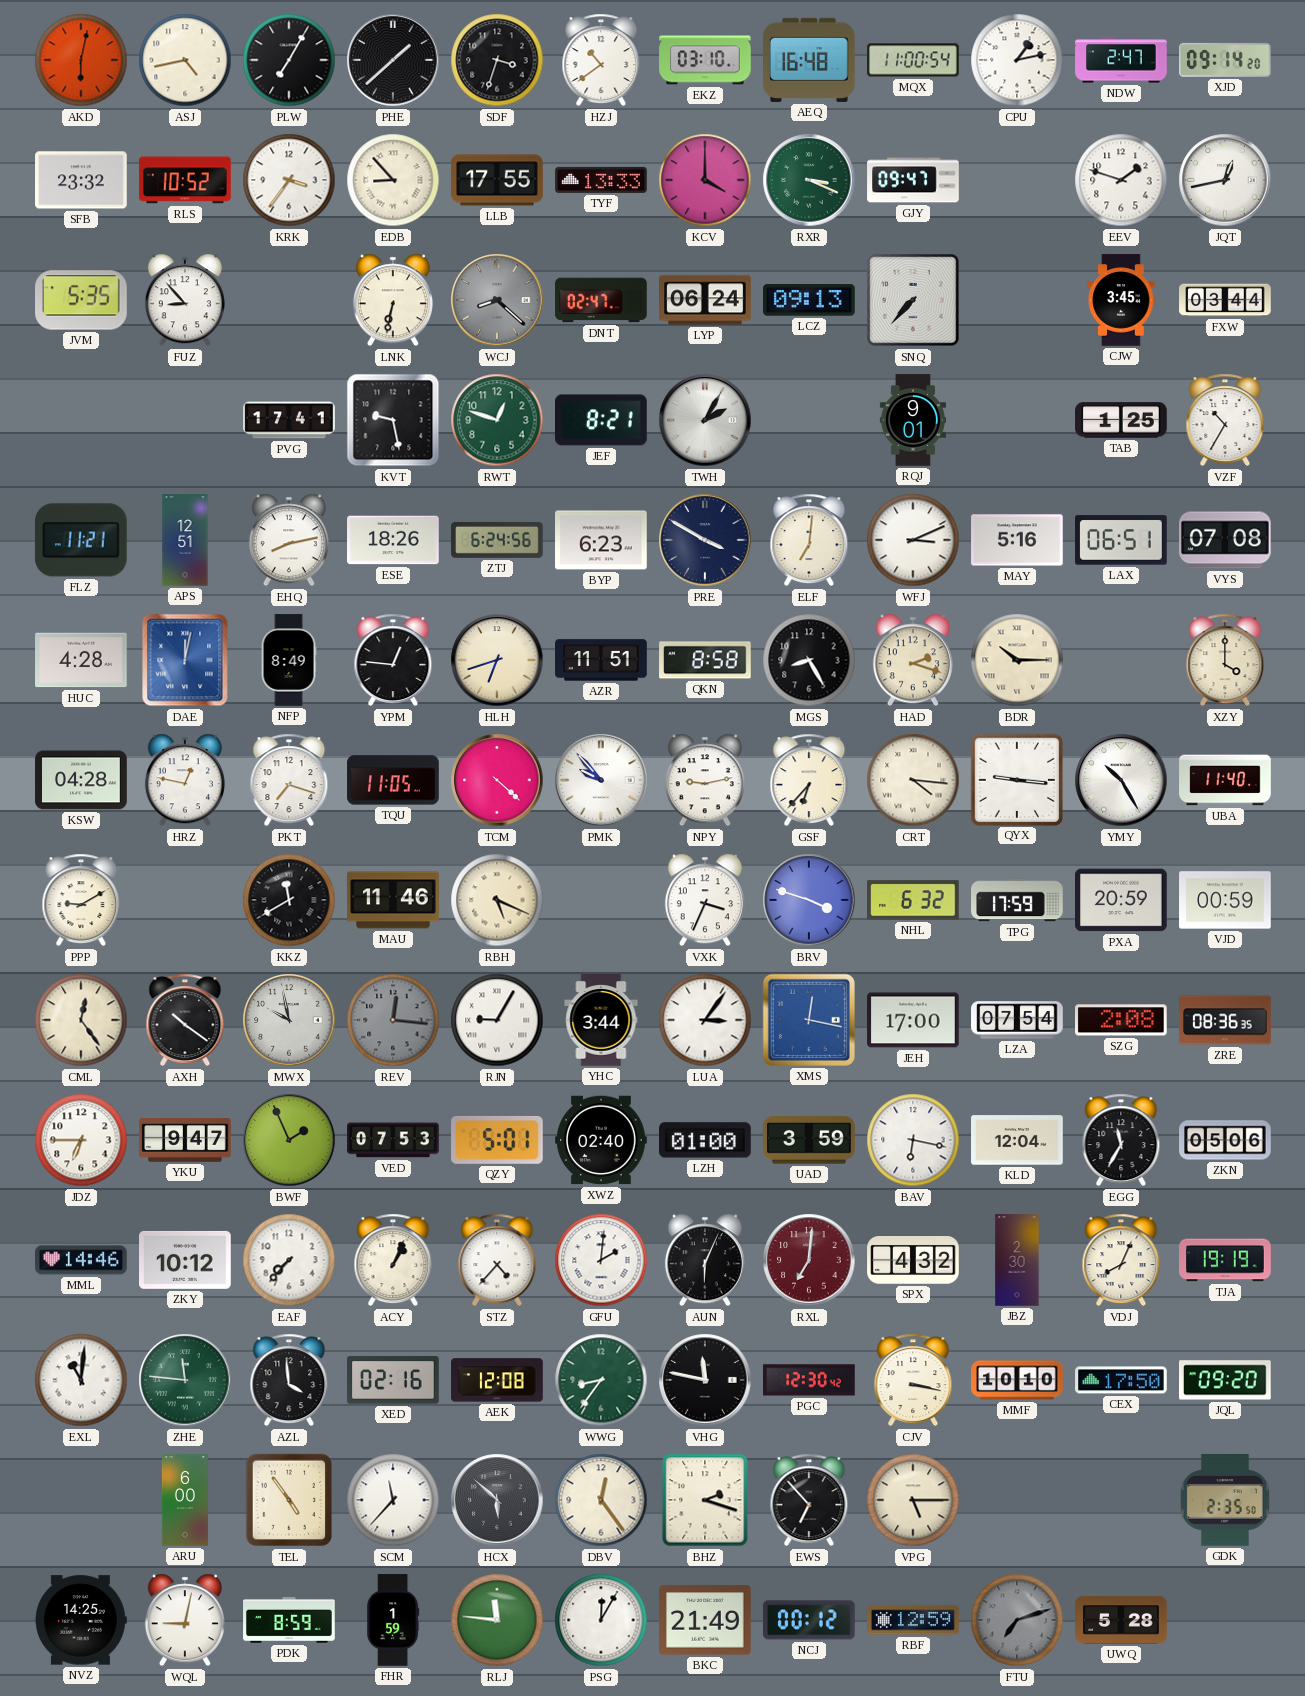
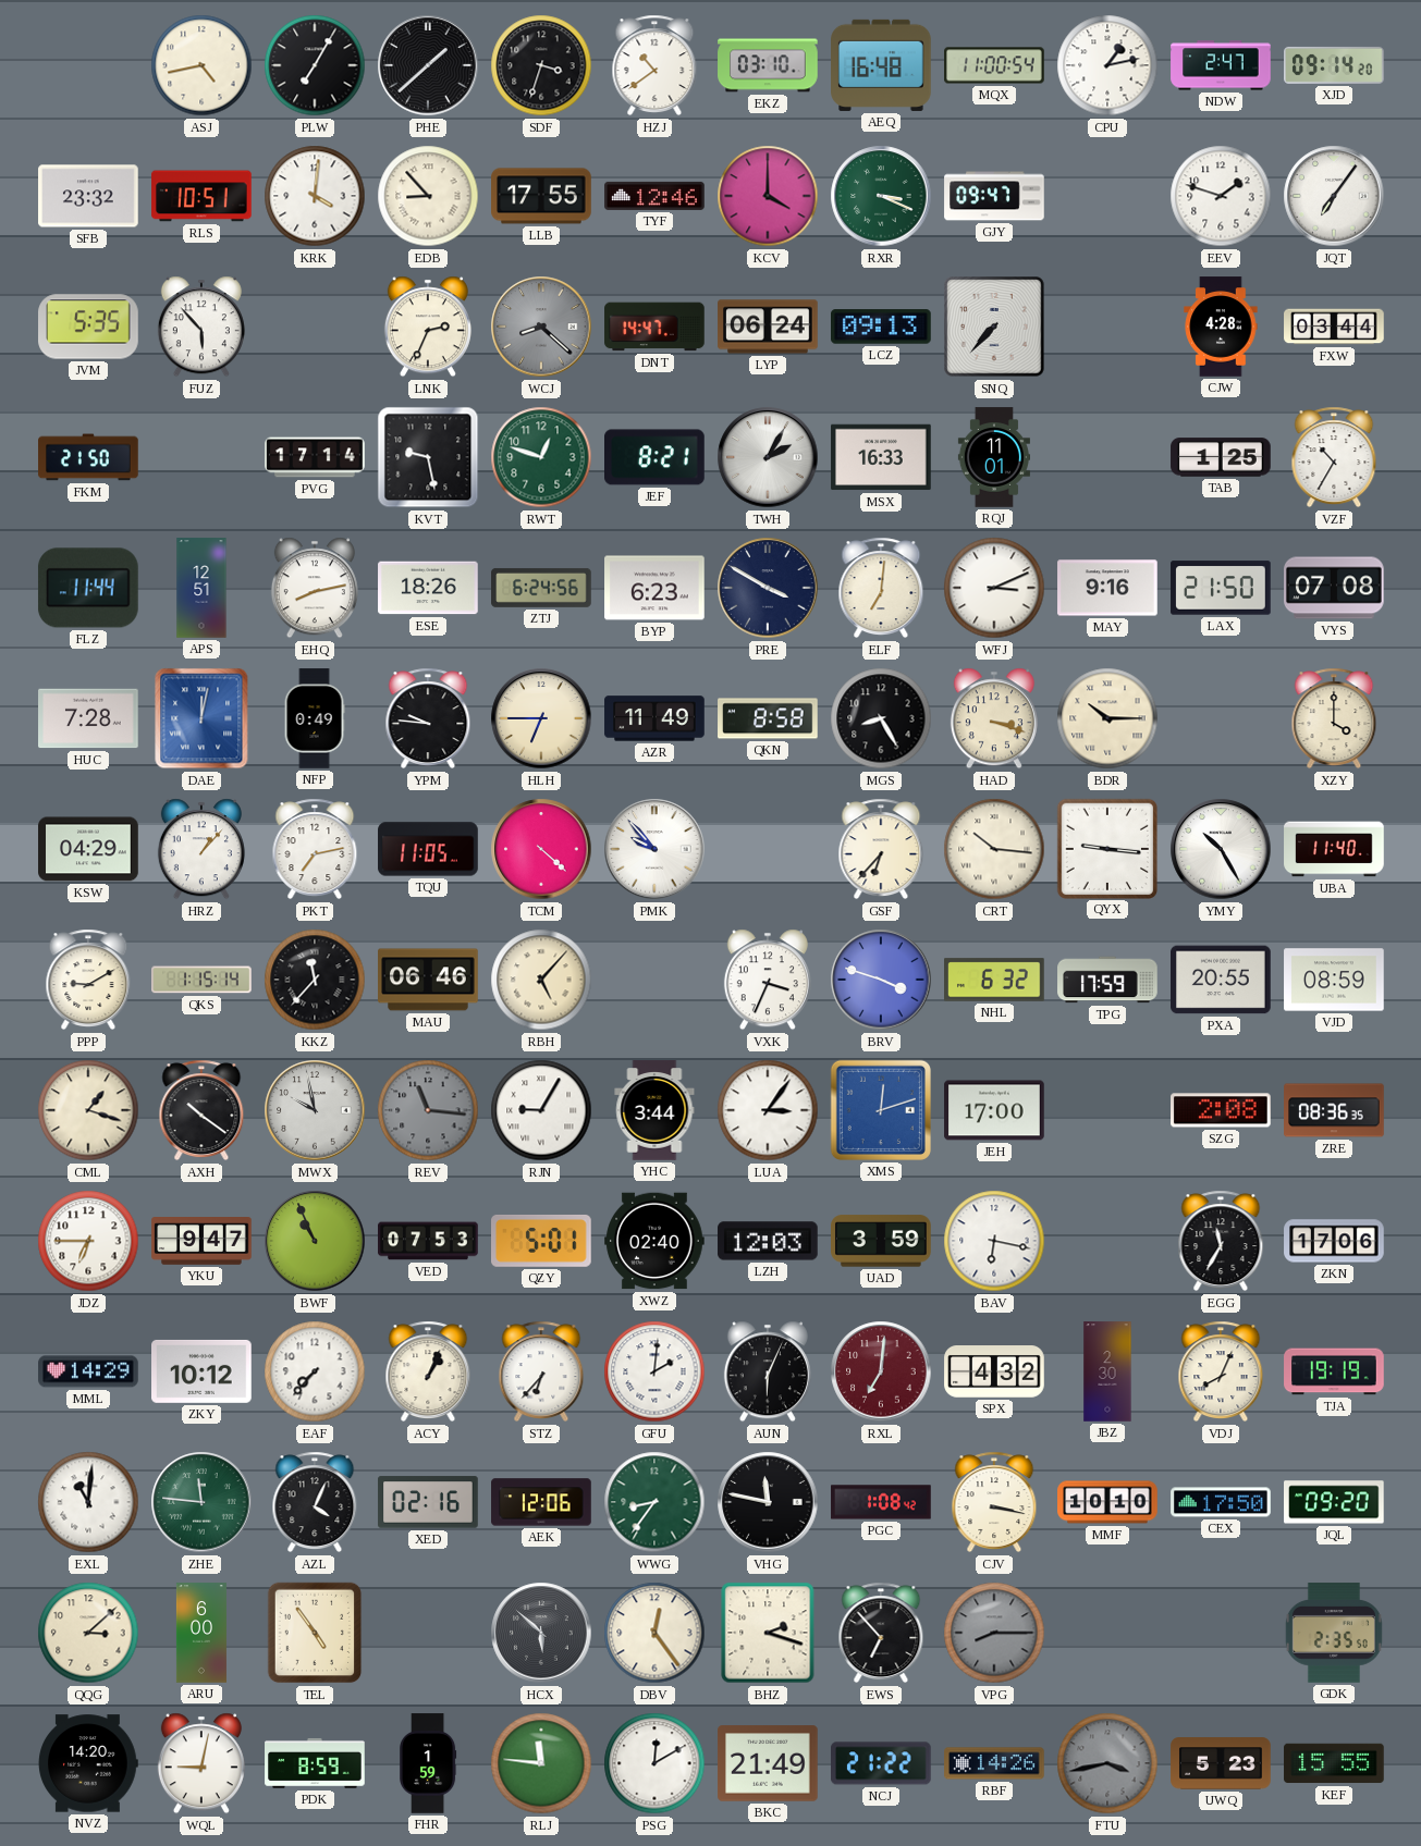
AKD: 6:02 -> none
RLS: 10:52 -> 10:51
KRK: 3:36 -> 4:01
TYF: 13:33 -> 12:46
JQT: 12:43 -> 7:06
FUZ: 8:53 -> 5:53
LNK: 6:32 -> 2:34
DNT: 02:47 -> 14:47
CJW: 3:45 -> 4:28
FKM: none -> 21:50
PVG: 17:41 -> 17:14
MSX: none -> 16:33
RQJ: 9:01 -> 11:01
FLZ: 11:21 -> 11:44
MAY: 5:16 -> 9:16
LAX: 06:51 -> 21:50
HUC: 4:28 -> 7:28
NFP: 8:49 -> 0:49
YPM: 12:46 -> 9:46
HLH: 6:42 -> 6:45
AZR: 11:51 -> 11:49
HAD: 2:18 -> 3:18
KSW: 04:28 -> 04:29
HRZ: 12:47 -> 1:07
PKT: 7:18 -> 7:13
NPY: 9:13 -> none
CRT: 4:16 -> 10:16
QKS: none -> 1:15
KKZ: 11:40 -> 11:37
MAU: 11:46 -> 06:46
RBH: 5:19 -> 5:07
PXA: 20:59 -> 20:55
VJD: 00:59 -> 08:59
CML: 12:24 -> 1:18
REV: 12:16 -> 11:16
XMS: 12:17 -> 12:12
LZA: 07:54 -> none
BWF: 1:56 -> 10:56
LZH: 01:00 -> 12:03
KLD: 12:04 -> none
ZKN: 05:06 -> 17:06
MML: 14:46 -> 14:29
STZ: 4:37 -> 6:37
AZL: 3:59 -> 4:04
AEK: 12:08 -> 12:06
PGC: 12:30 -> 1:08
QQG: none -> 3:08
SCM: 11:37 -> none
VPG: 5:15 -> 8:15
VPG dial: cream -> grey
NVZ: 14:25 -> 14:20
PSG: 12:05 -> 12:10
NCJ: 00:12 -> 21:22
RBF: 12:59 -> 14:26
FTU: 7:12 -> 3:43
UWQ: 5:28 -> 5:23
KEF: none -> 15:55
